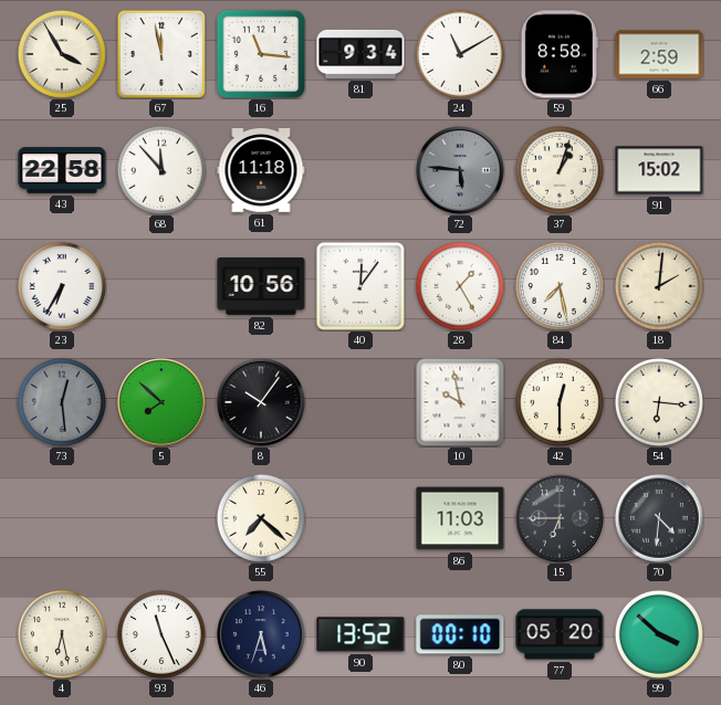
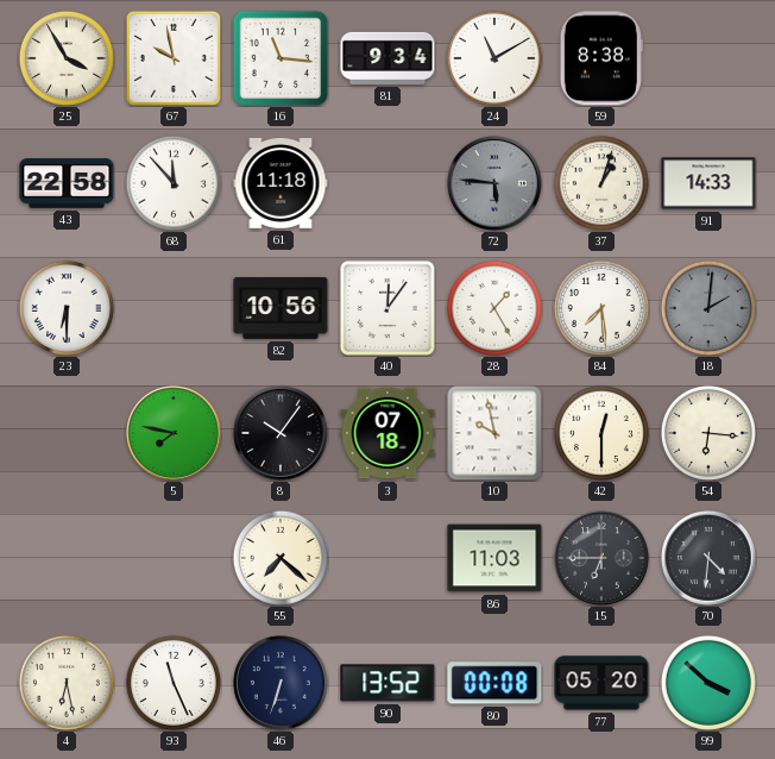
67: 11:58 -> 9:58
59: 8:58 -> 8:38
66: 2:59 -> none
91: 15:02 -> 14:33
23: 6:35 -> 6:30
84: 7:28 -> 7:29
18 dial: cream -> grey
73: 12:29 -> none
5: 7:52 -> 7:47
3: none -> 07:18
46: 5:33 -> 6:33
80: 00:10 -> 00:08
